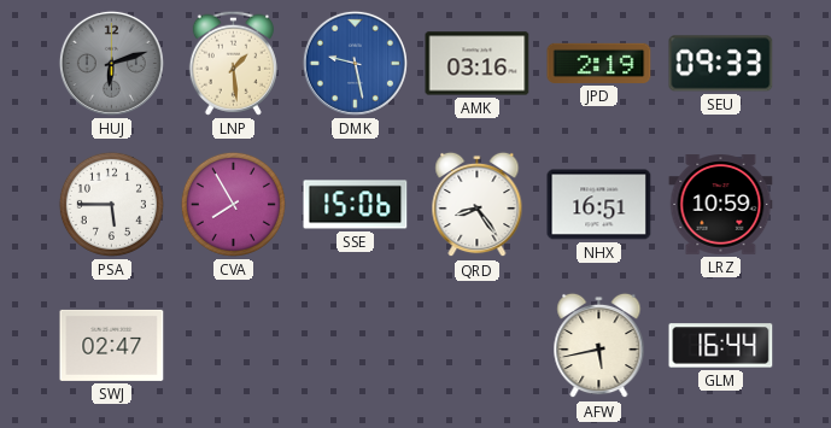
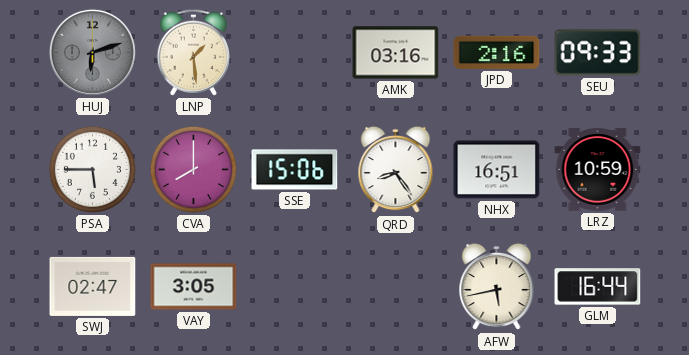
DMK: 9:28 -> none
JPD: 2:19 -> 2:16
CVA: 7:55 -> 8:00
VAY: none -> 3:05
